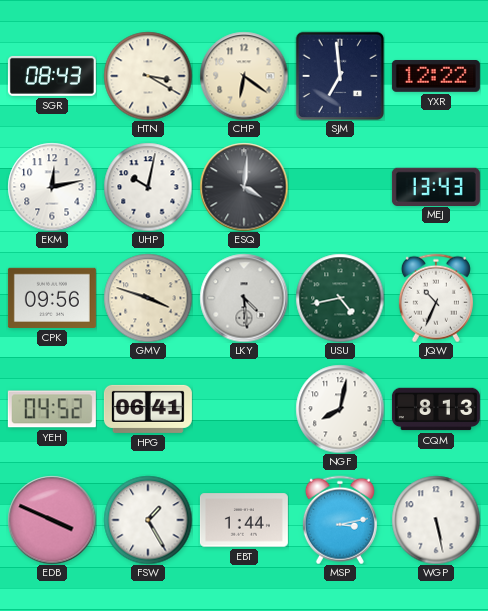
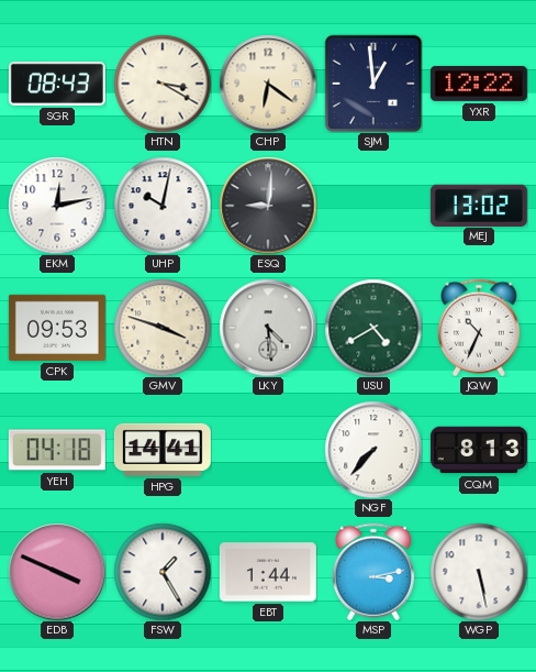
SJM: 6:59 -> 12:59
ESQ: 4:01 -> 9:01
MEJ: 13:43 -> 13:02
CPK: 09:56 -> 09:53
USU: 4:43 -> 4:40
YEH: 04:52 -> 04:18
HPG: 06:41 -> 14:41
NGF: 8:02 -> 7:37
